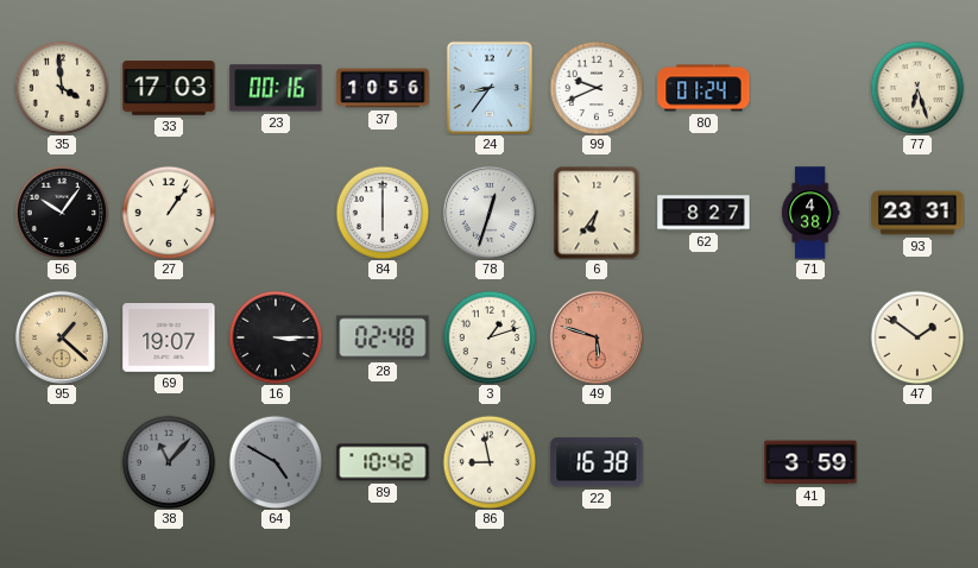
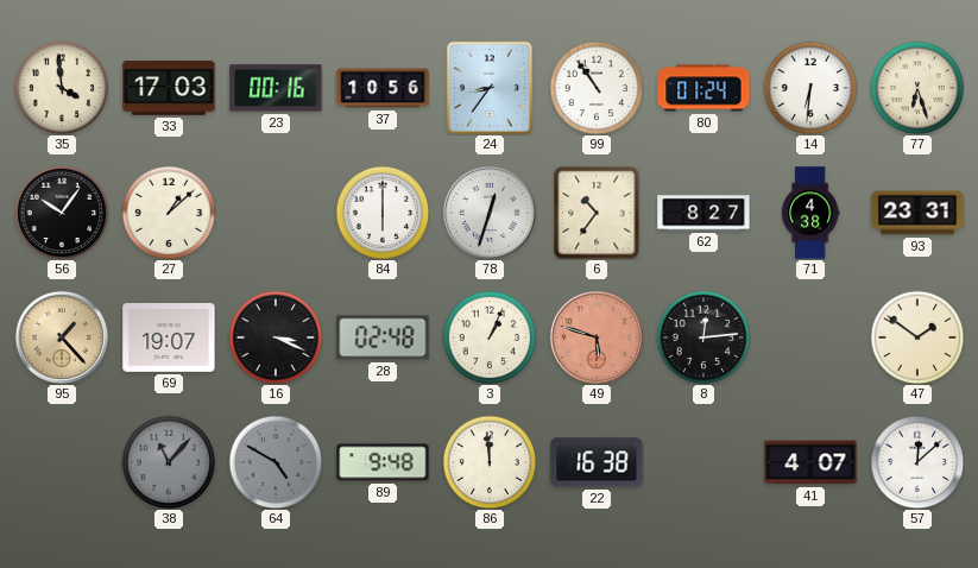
99: 9:41 -> 10:54
14: none -> 6:31
27: 1:06 -> 1:08
6: 6:36 -> 10:36
95: 1:22 -> 1:23
16: 3:15 -> 3:19
3: 1:12 -> 1:04
8: none -> 12:14
89: 10:42 -> 9:48
86: 8:58 -> 11:59
41: 3:59 -> 4:07
57: none -> 12:08
